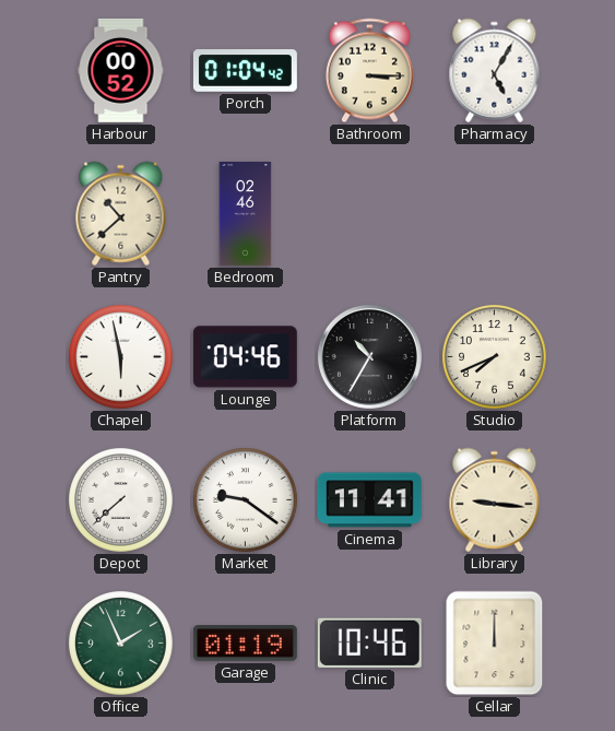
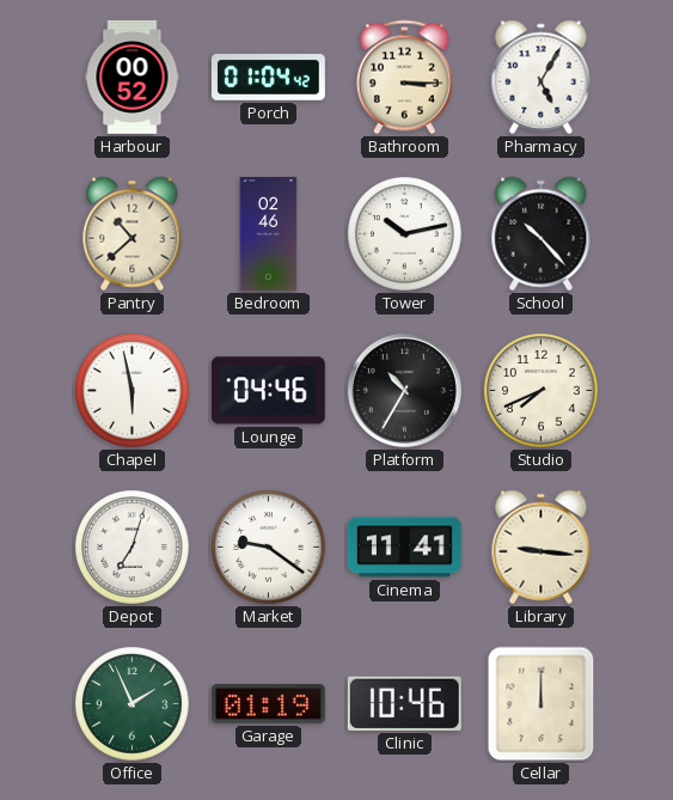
Tower: none -> 10:13
School: none -> 10:23
Depot: 7:38 -> 7:03
